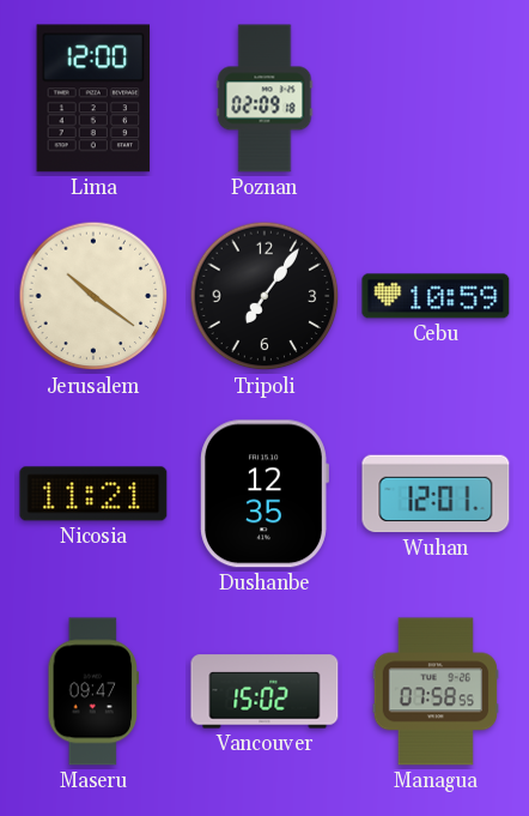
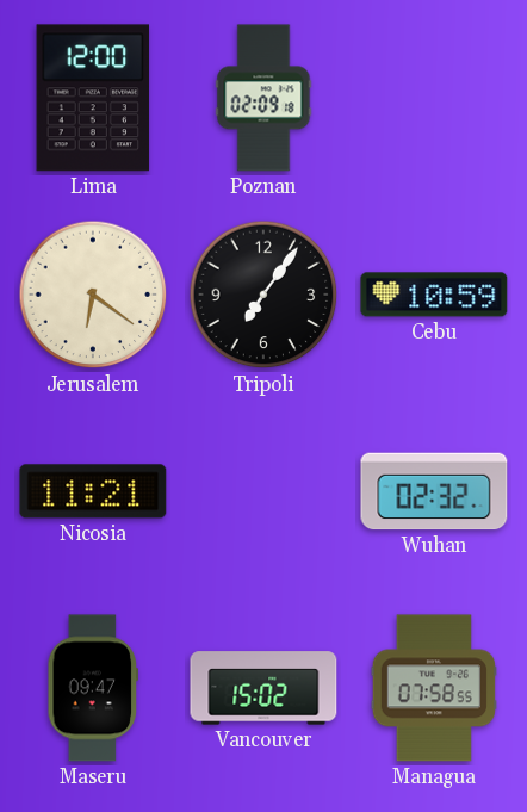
Jerusalem: 10:21 -> 6:21
Dushanbe: 12:35 -> none
Wuhan: 12:01 -> 02:32
